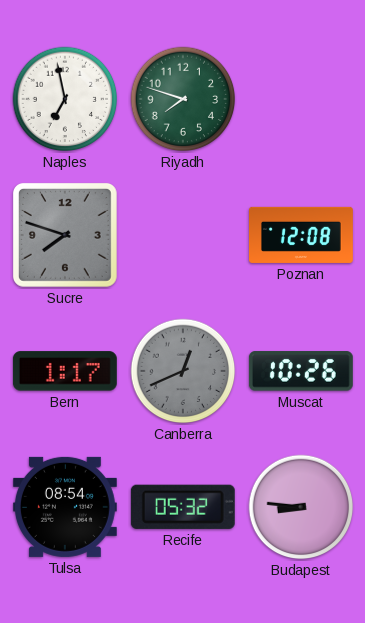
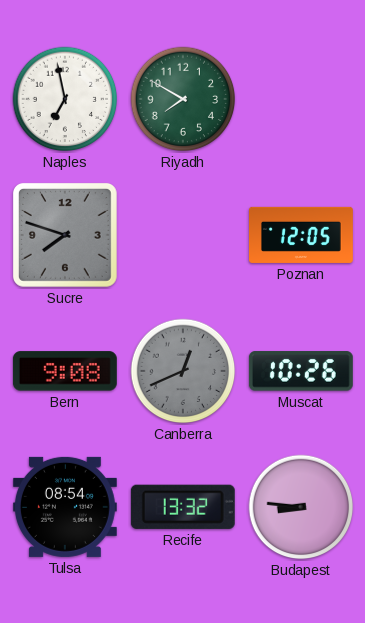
Riyadh: 7:48 -> 7:50
Poznan: 12:08 -> 12:05
Bern: 1:17 -> 9:08
Recife: 05:32 -> 13:32
